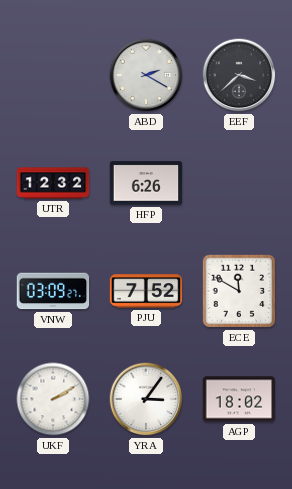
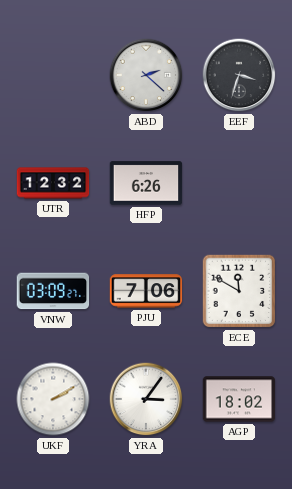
ABD: 2:20 -> 2:22
EEF: 3:38 -> 3:33
PJU: 7:52 -> 7:06
